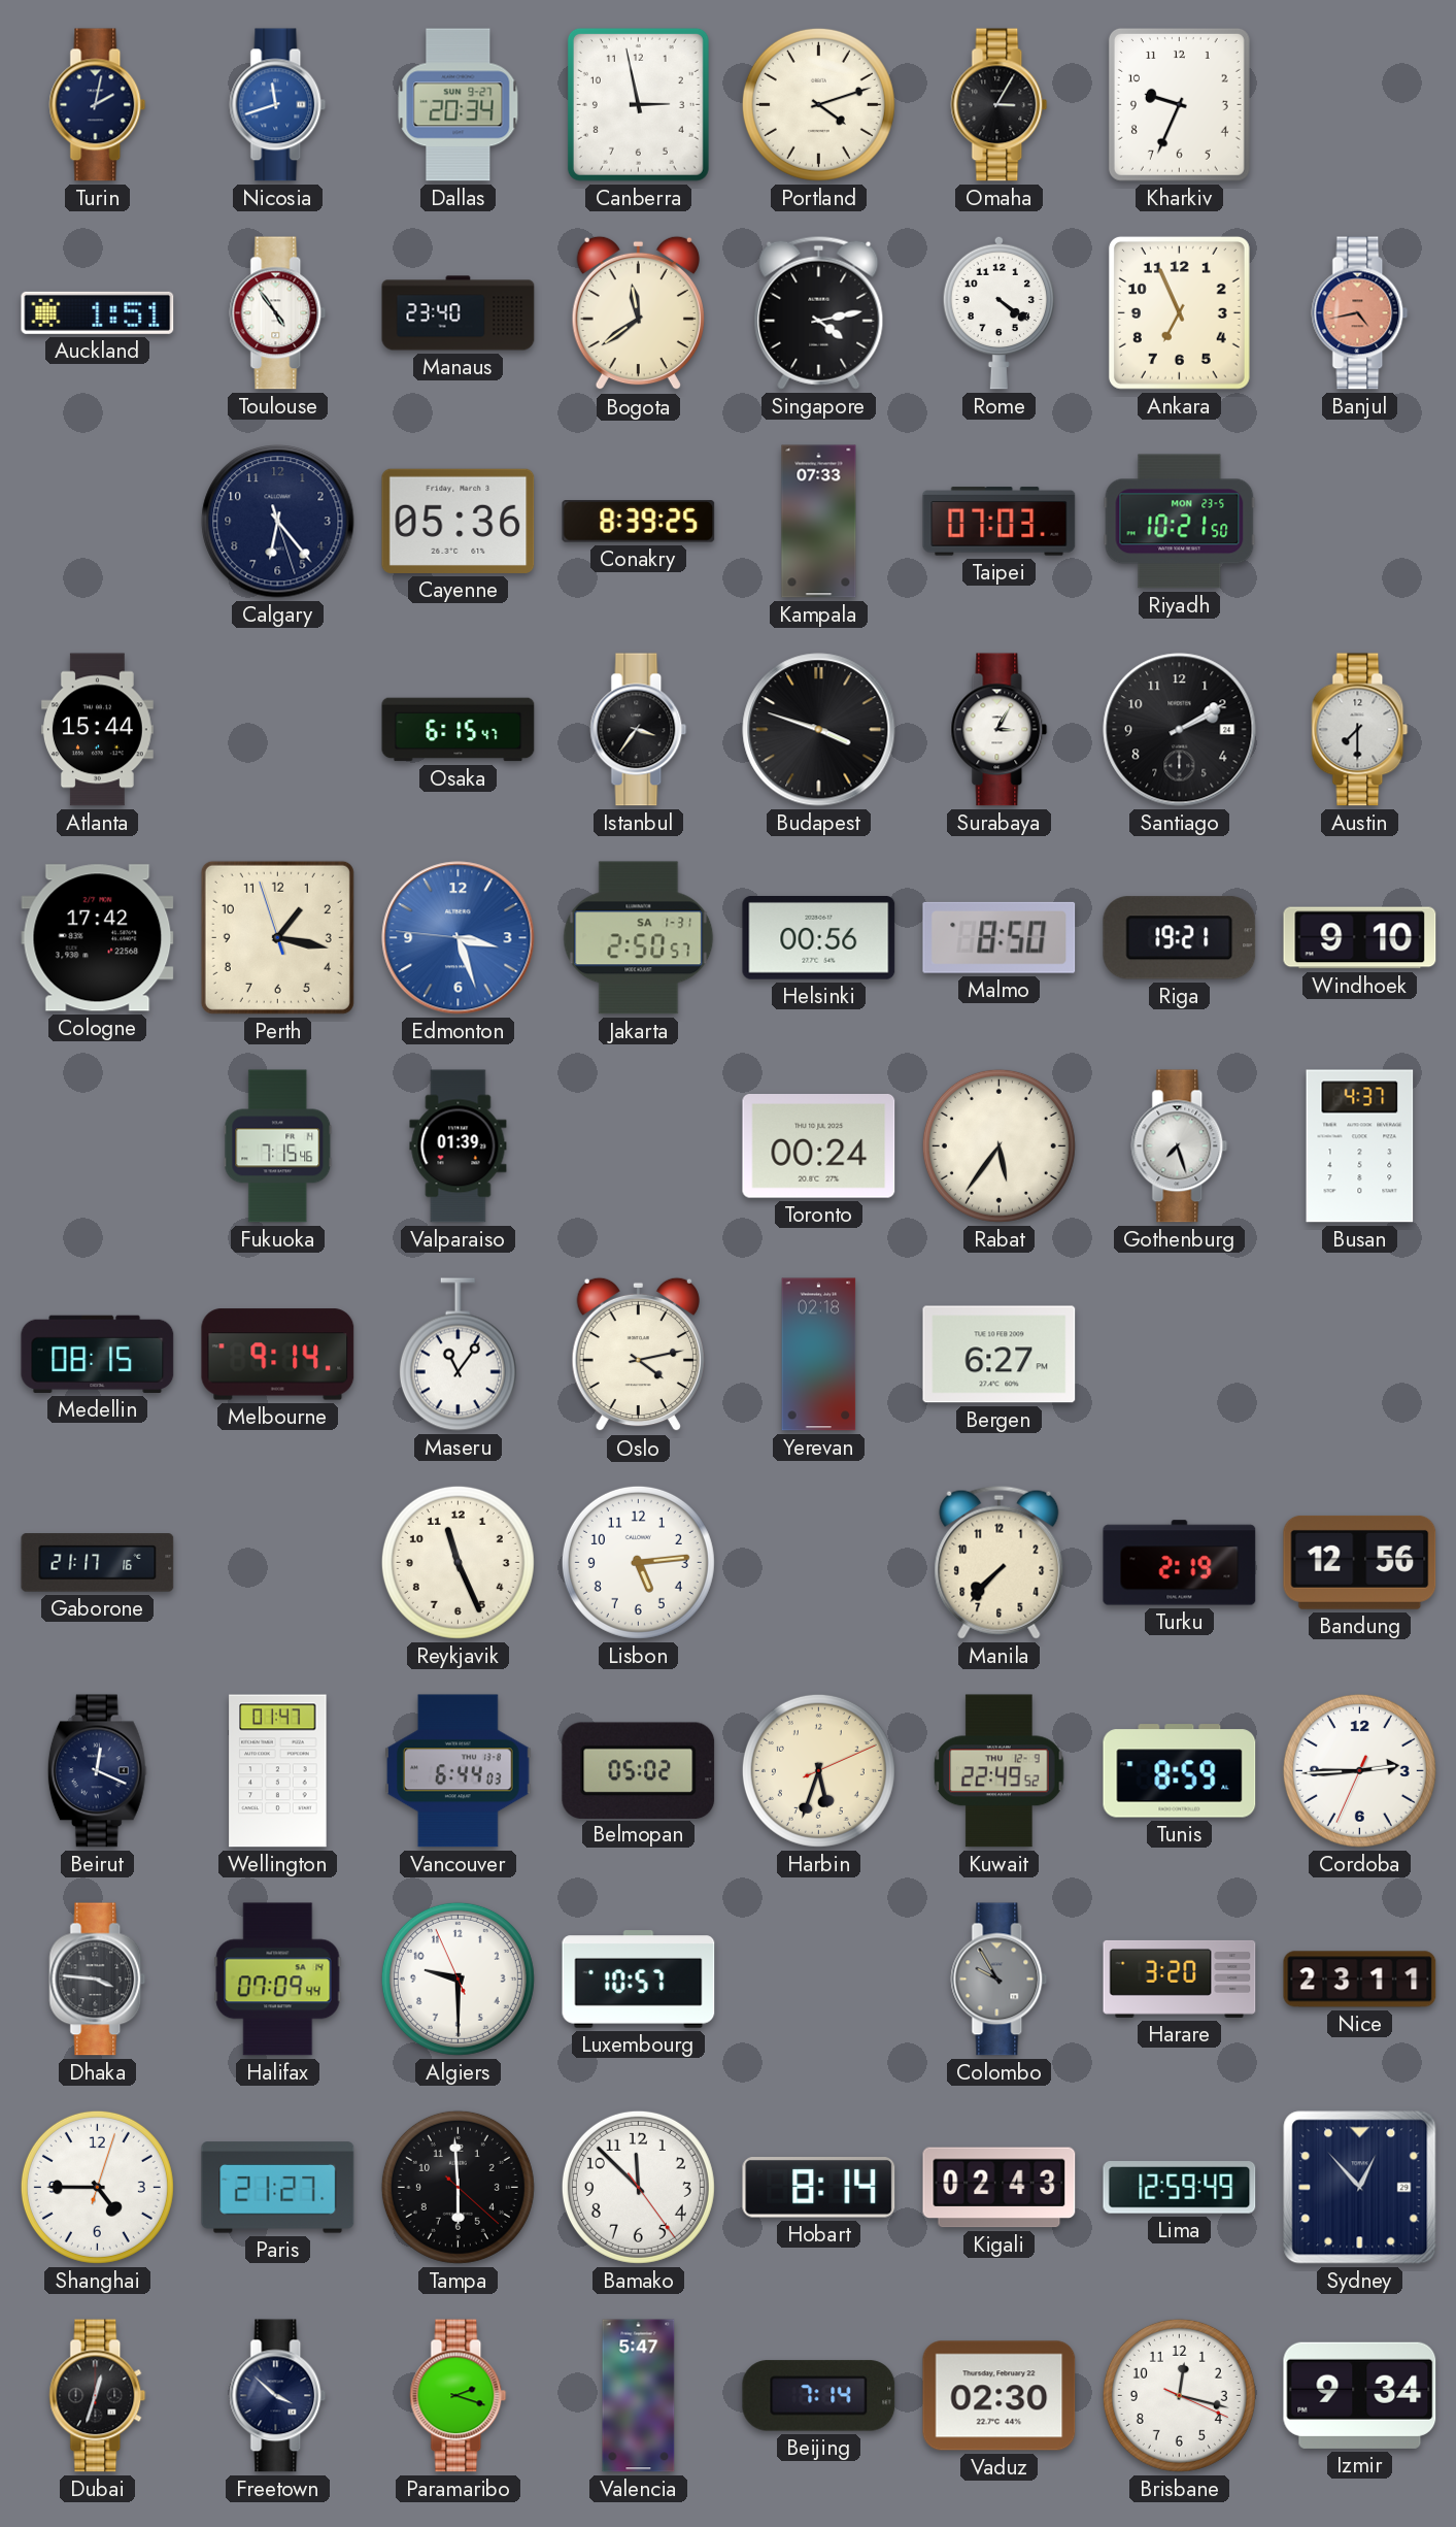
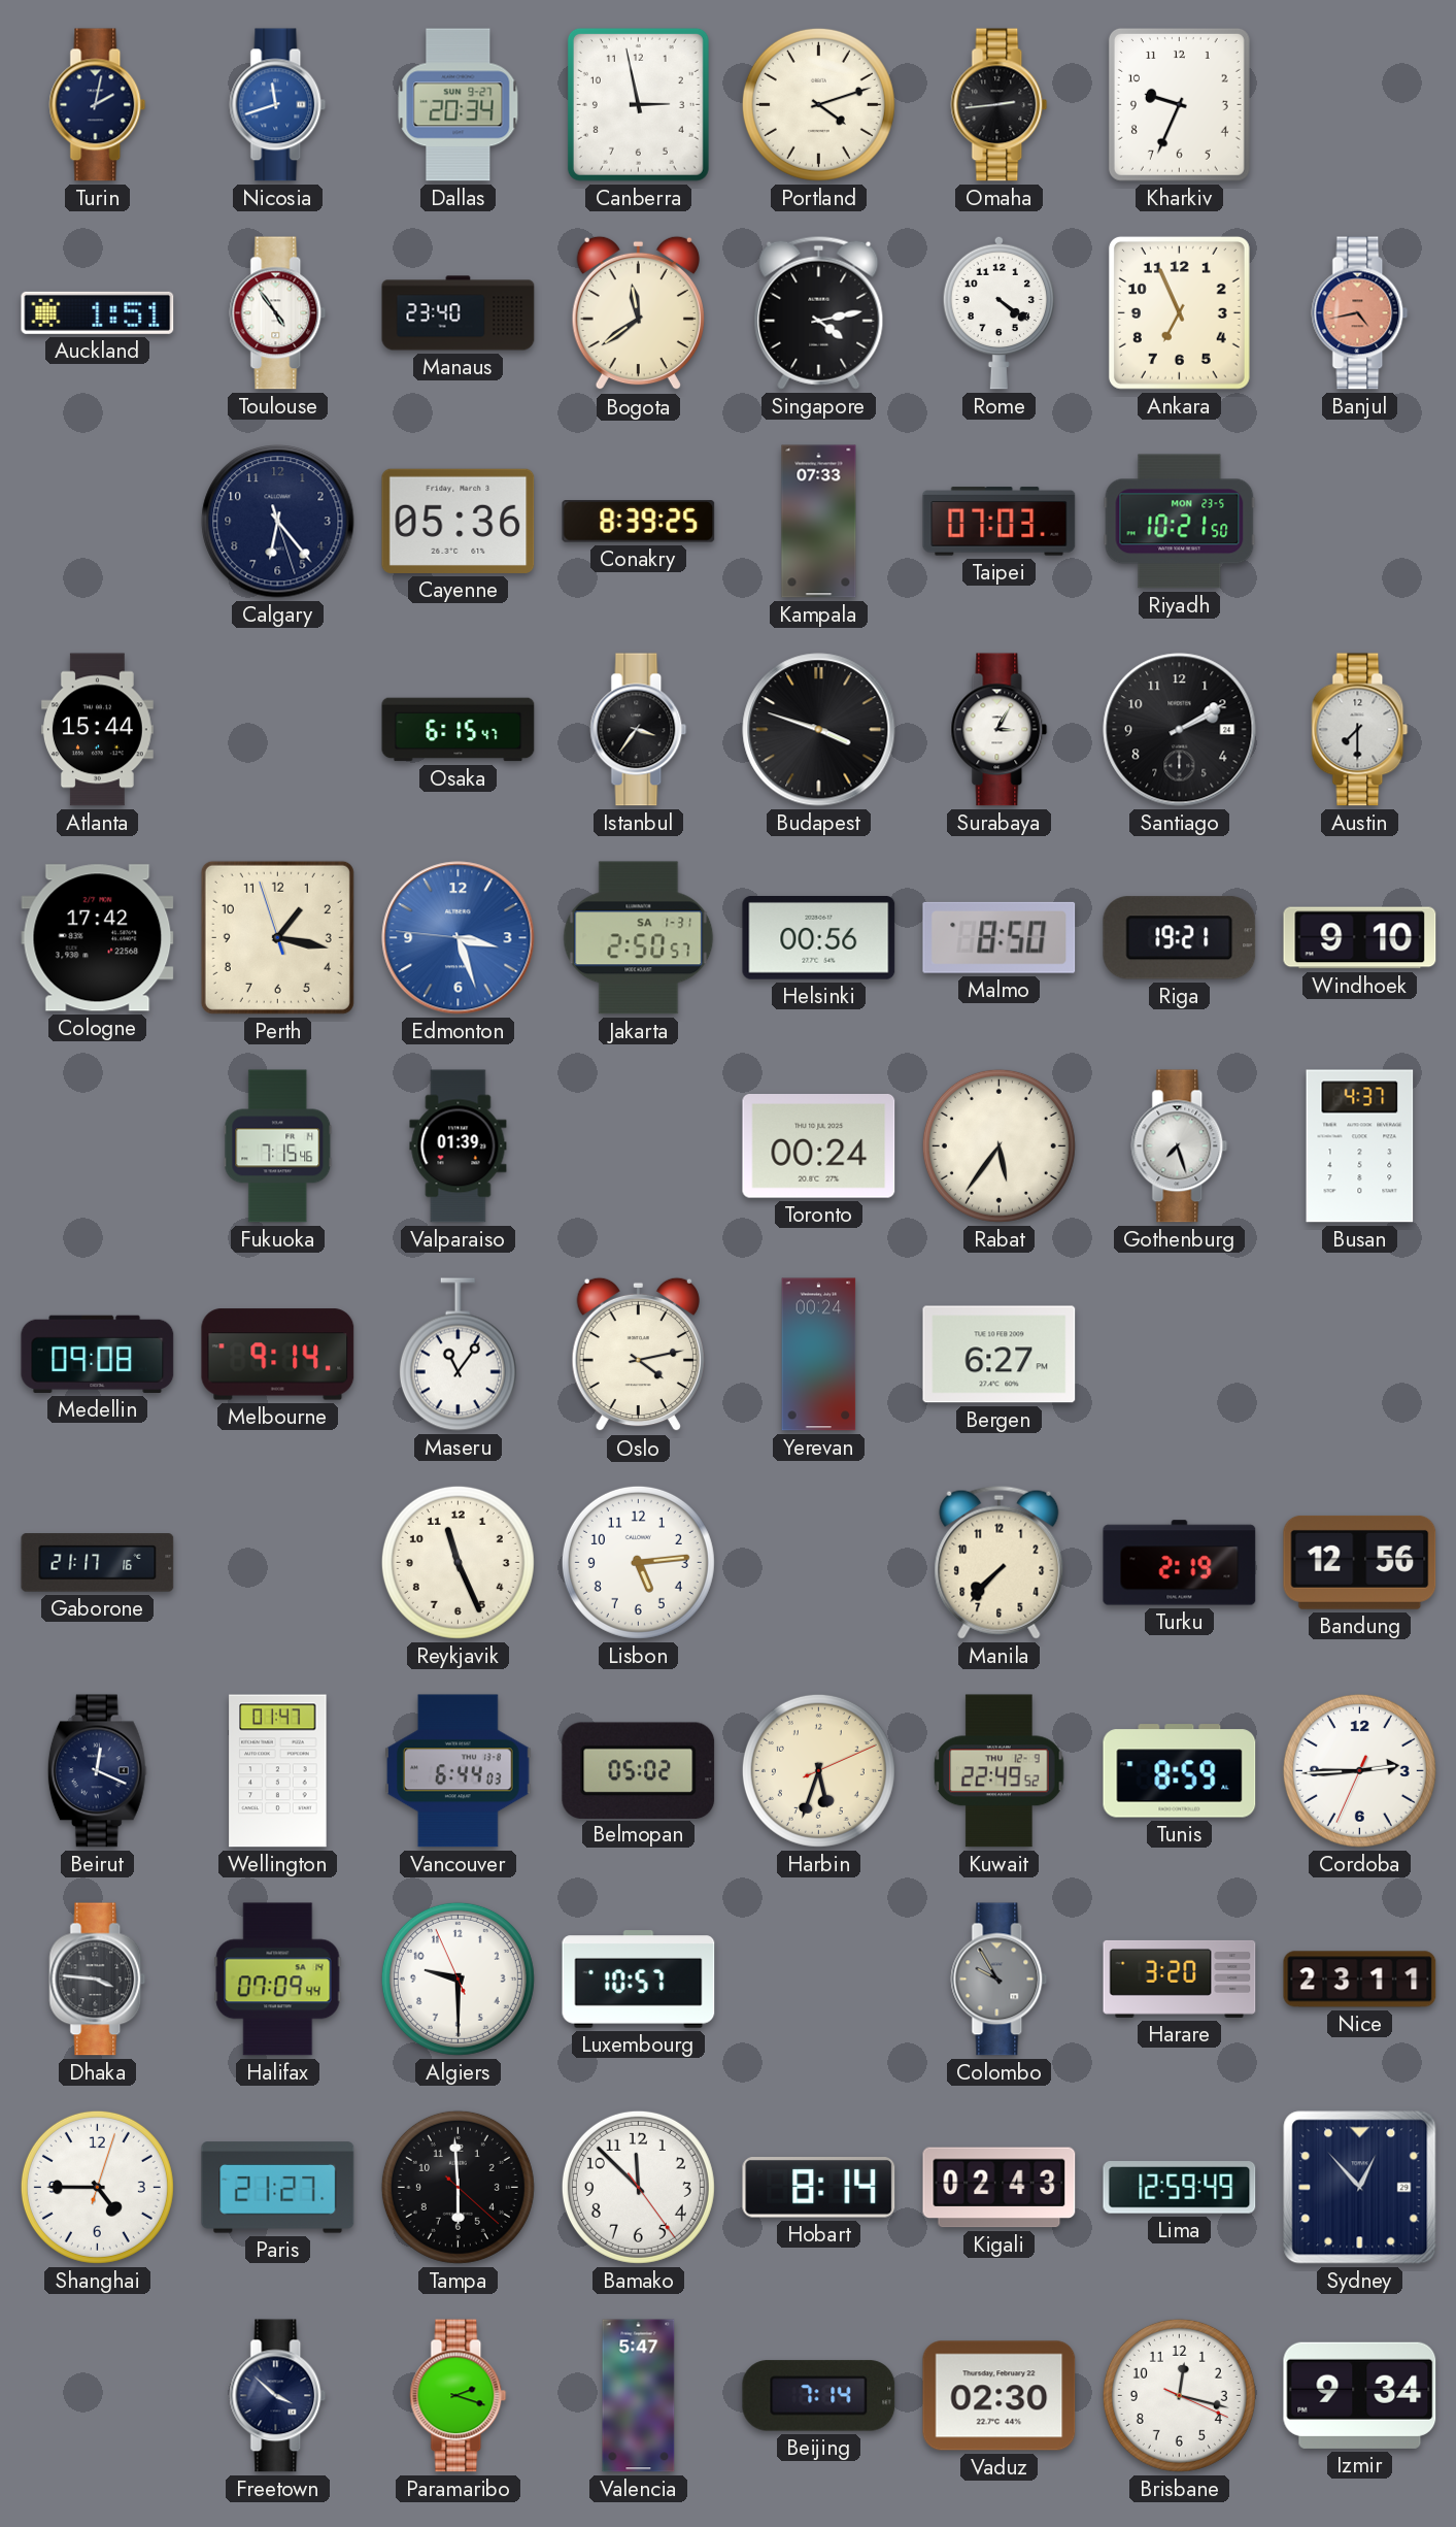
Omaha: 3:05 -> 2:44
Medellin: 08:15 -> 09:08
Yerevan: 02:18 -> 00:24
Dubai: 12:33 -> none
